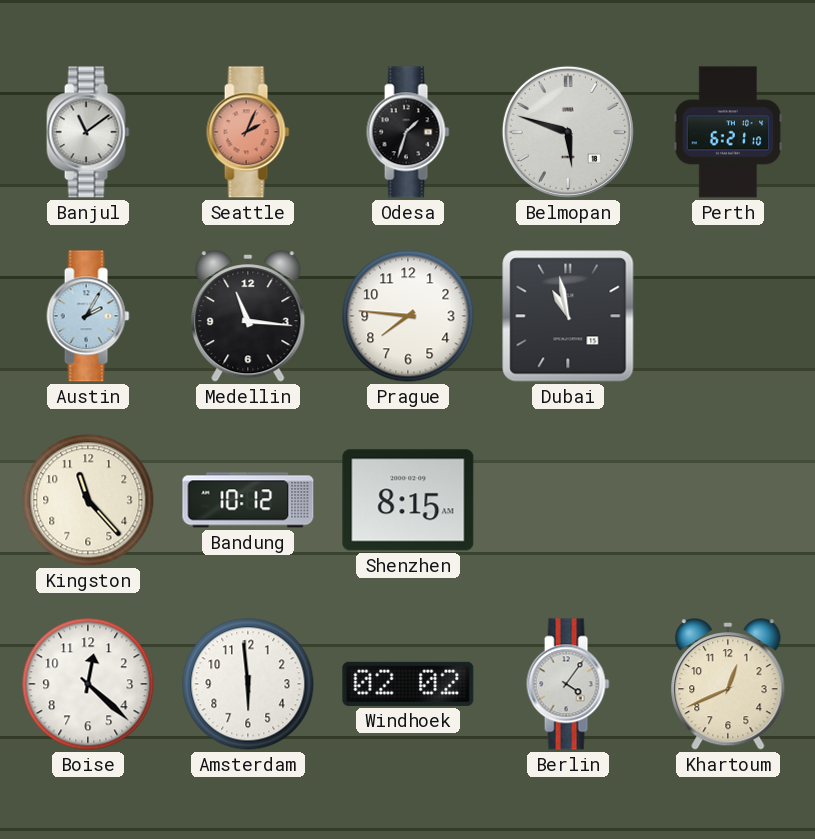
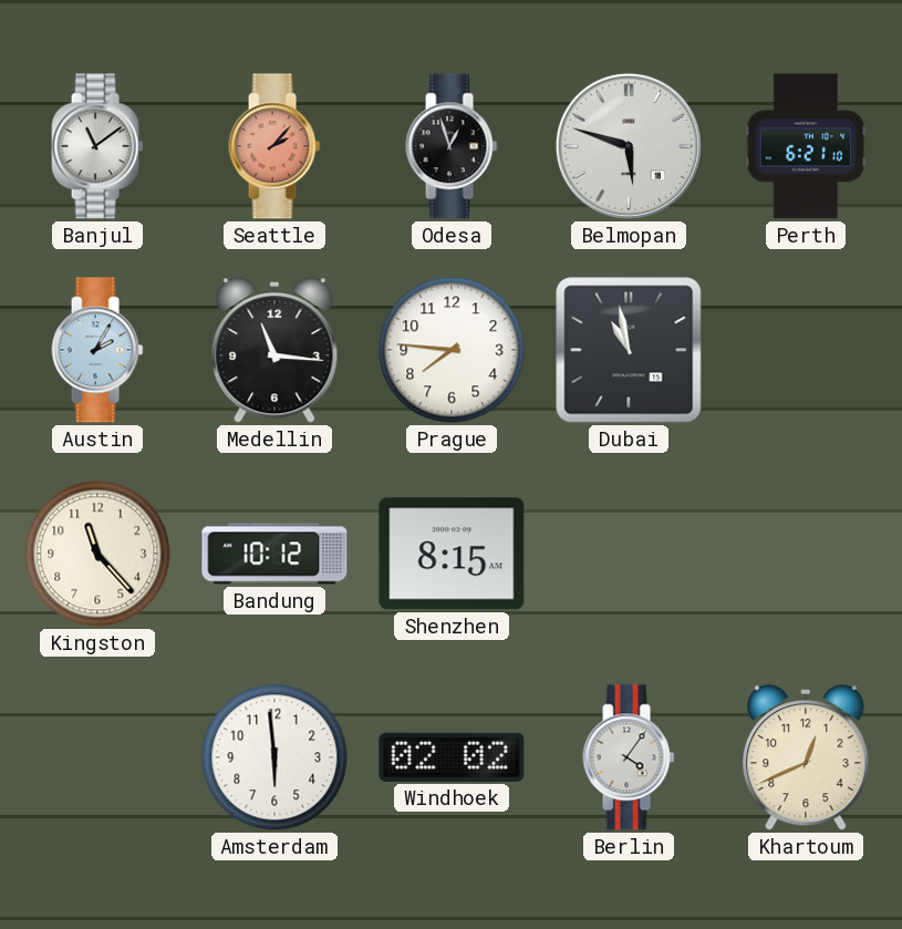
Seattle: 2:04 -> 2:07
Odesa: 1:33 -> 12:57
Boise: 12:22 -> none
